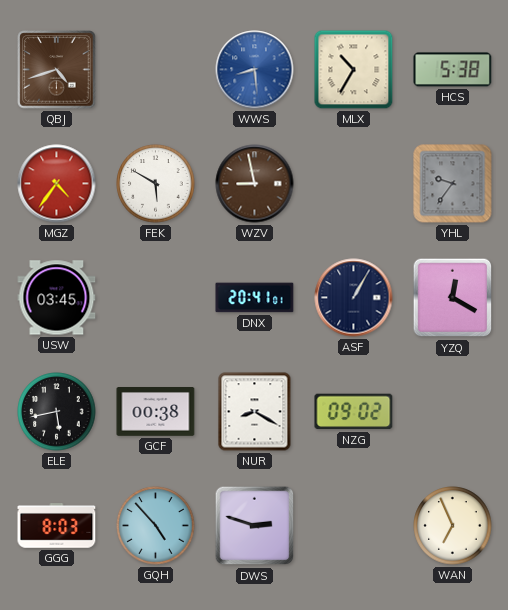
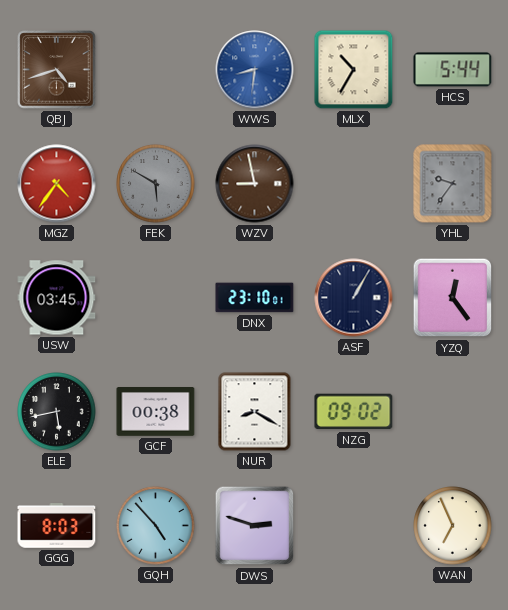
WWS: 8:29 -> 8:31
HCS: 5:38 -> 5:44
FEK dial: white -> grey
DNX: 20:41 -> 23:10
YZQ: 12:20 -> 12:24
